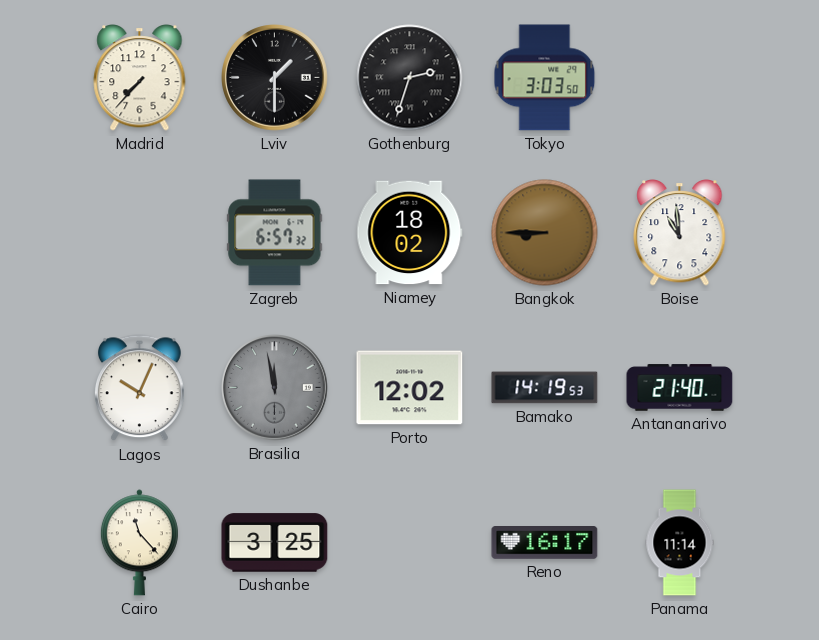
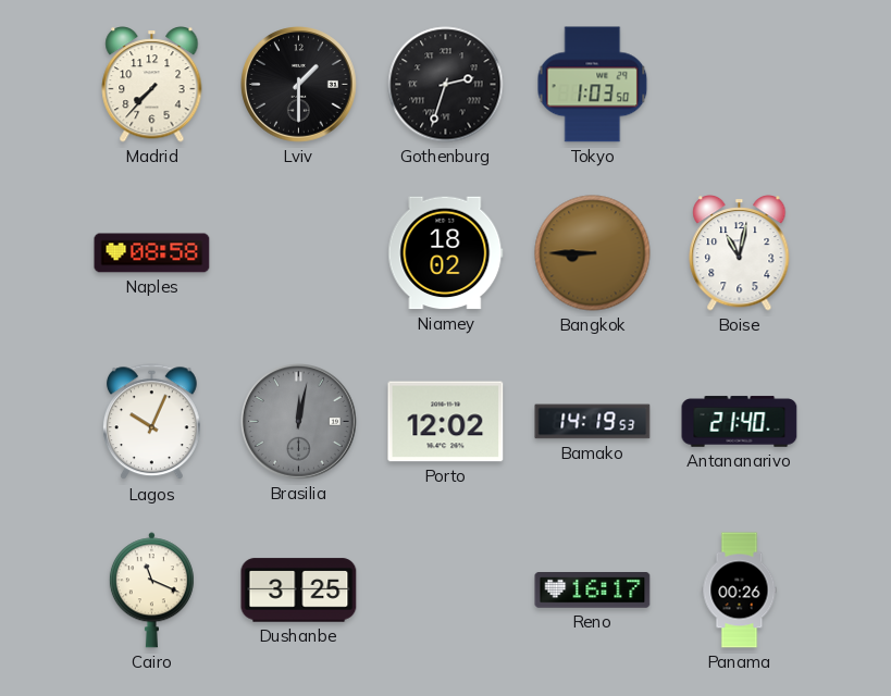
Tokyo: 3:03 -> 1:03
Naples: none -> 08:58
Zagreb: 6:57 -> none
Boise: 10:59 -> 11:02
Brasilia: 11:58 -> 12:02
Cairo: 11:23 -> 11:19
Panama: 11:14 -> 00:26
